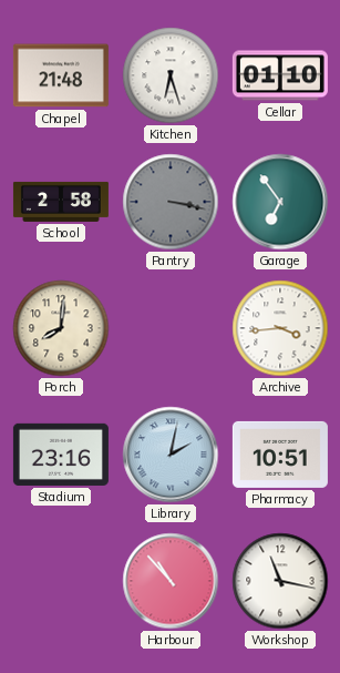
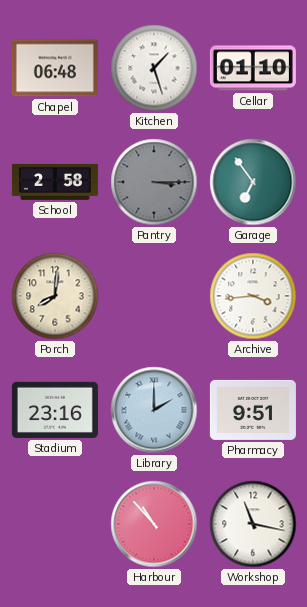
Chapel: 21:48 -> 06:48
Kitchen: 6:27 -> 1:27
Pantry: 3:17 -> 3:15
Library: 2:02 -> 2:00
Pharmacy: 10:51 -> 9:51
